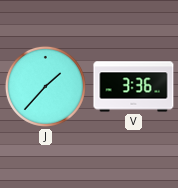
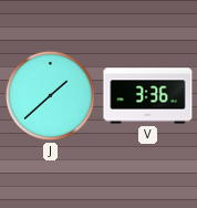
J: 1:37 -> 1:38
